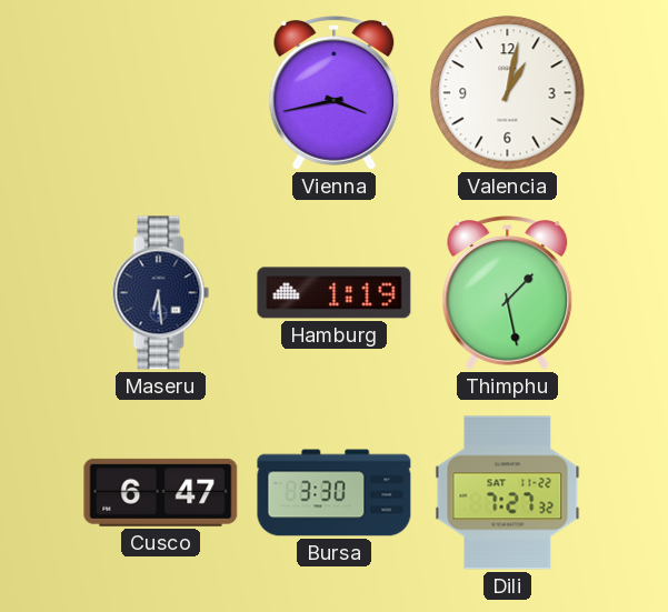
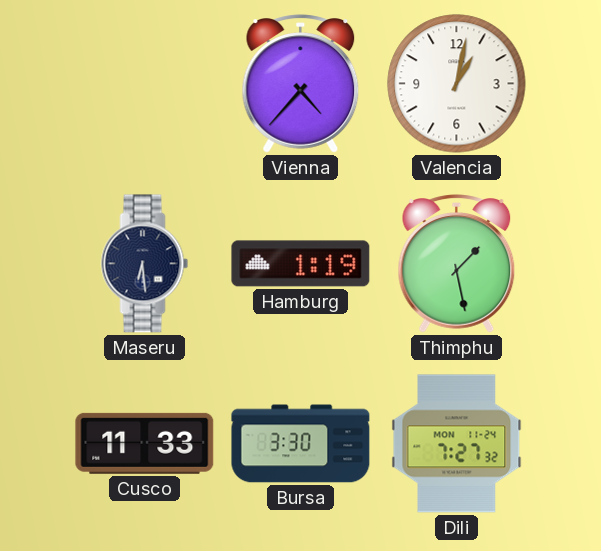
Vienna: 3:43 -> 4:37
Cusco: 6:47 -> 11:33
Dili date: SAT 11-22 -> MON 11-24
